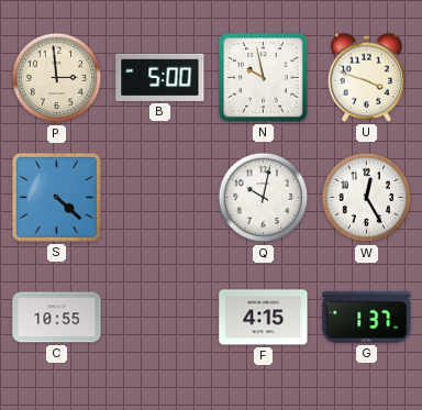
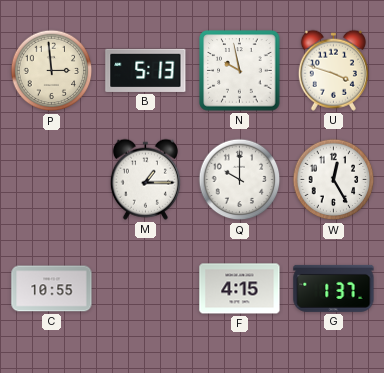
B: 5:00 -> 5:13
S: 4:22 -> none
M: none -> 1:15
Q: 10:02 -> 10:00
